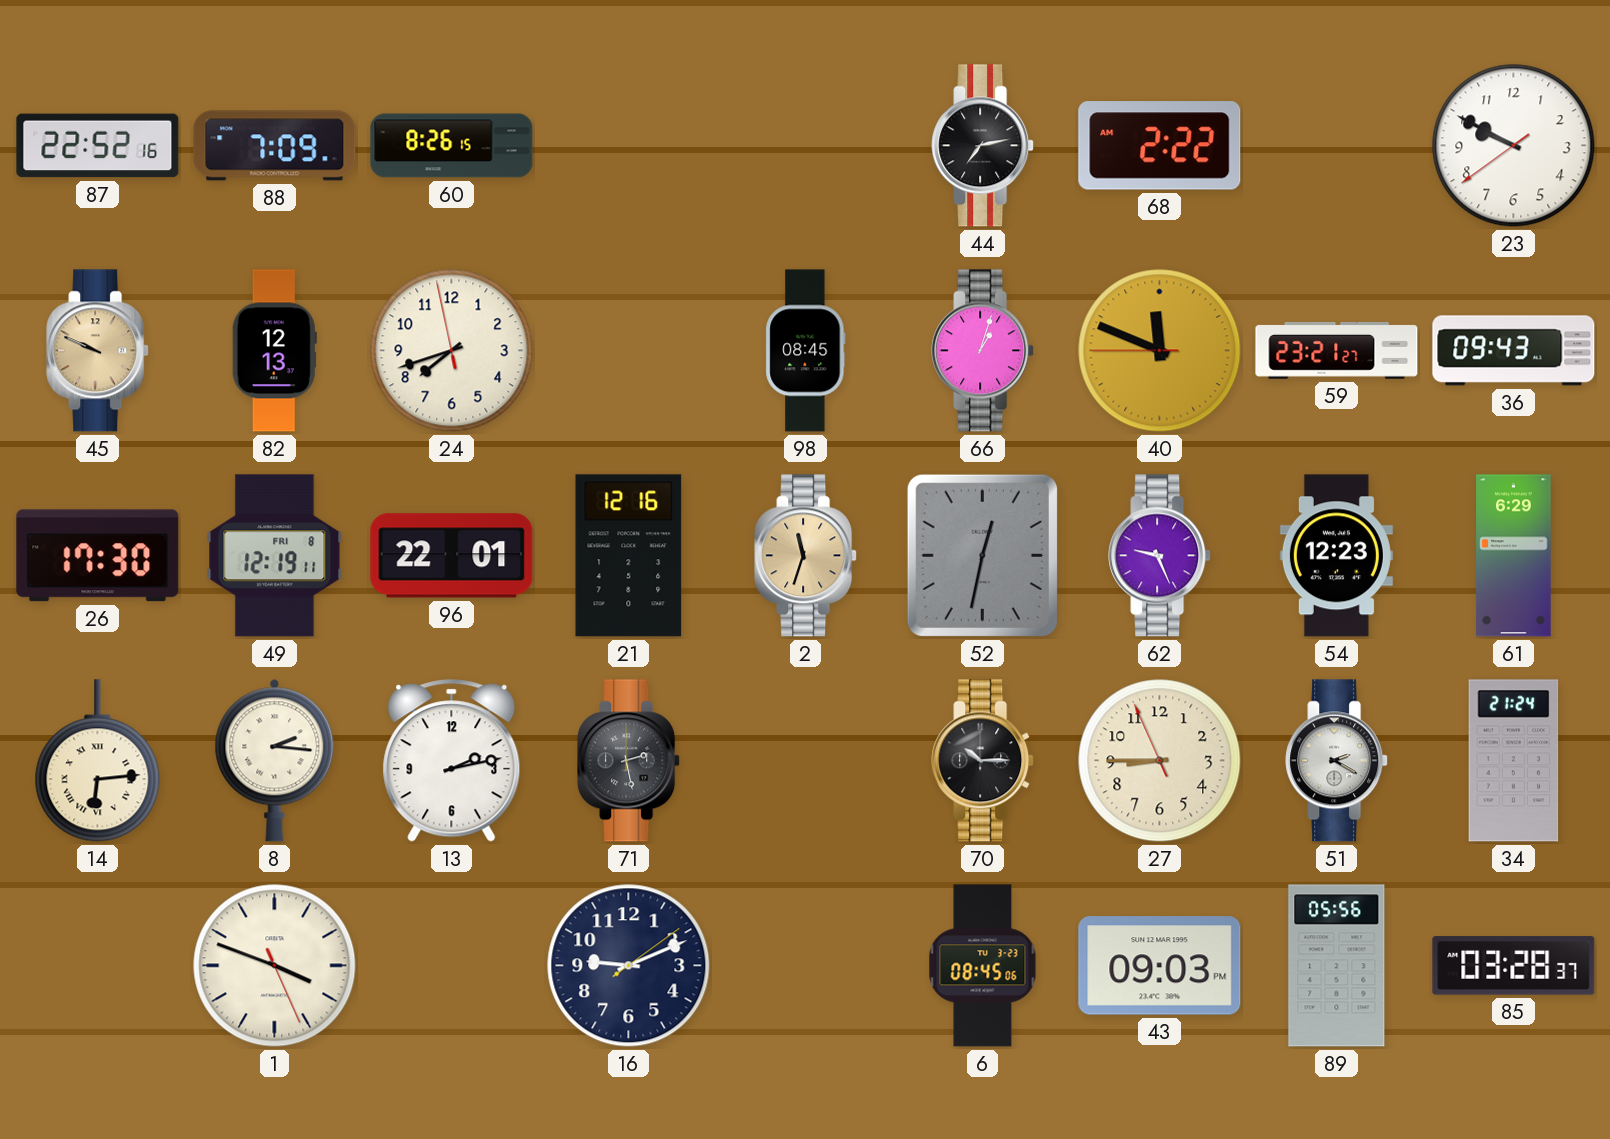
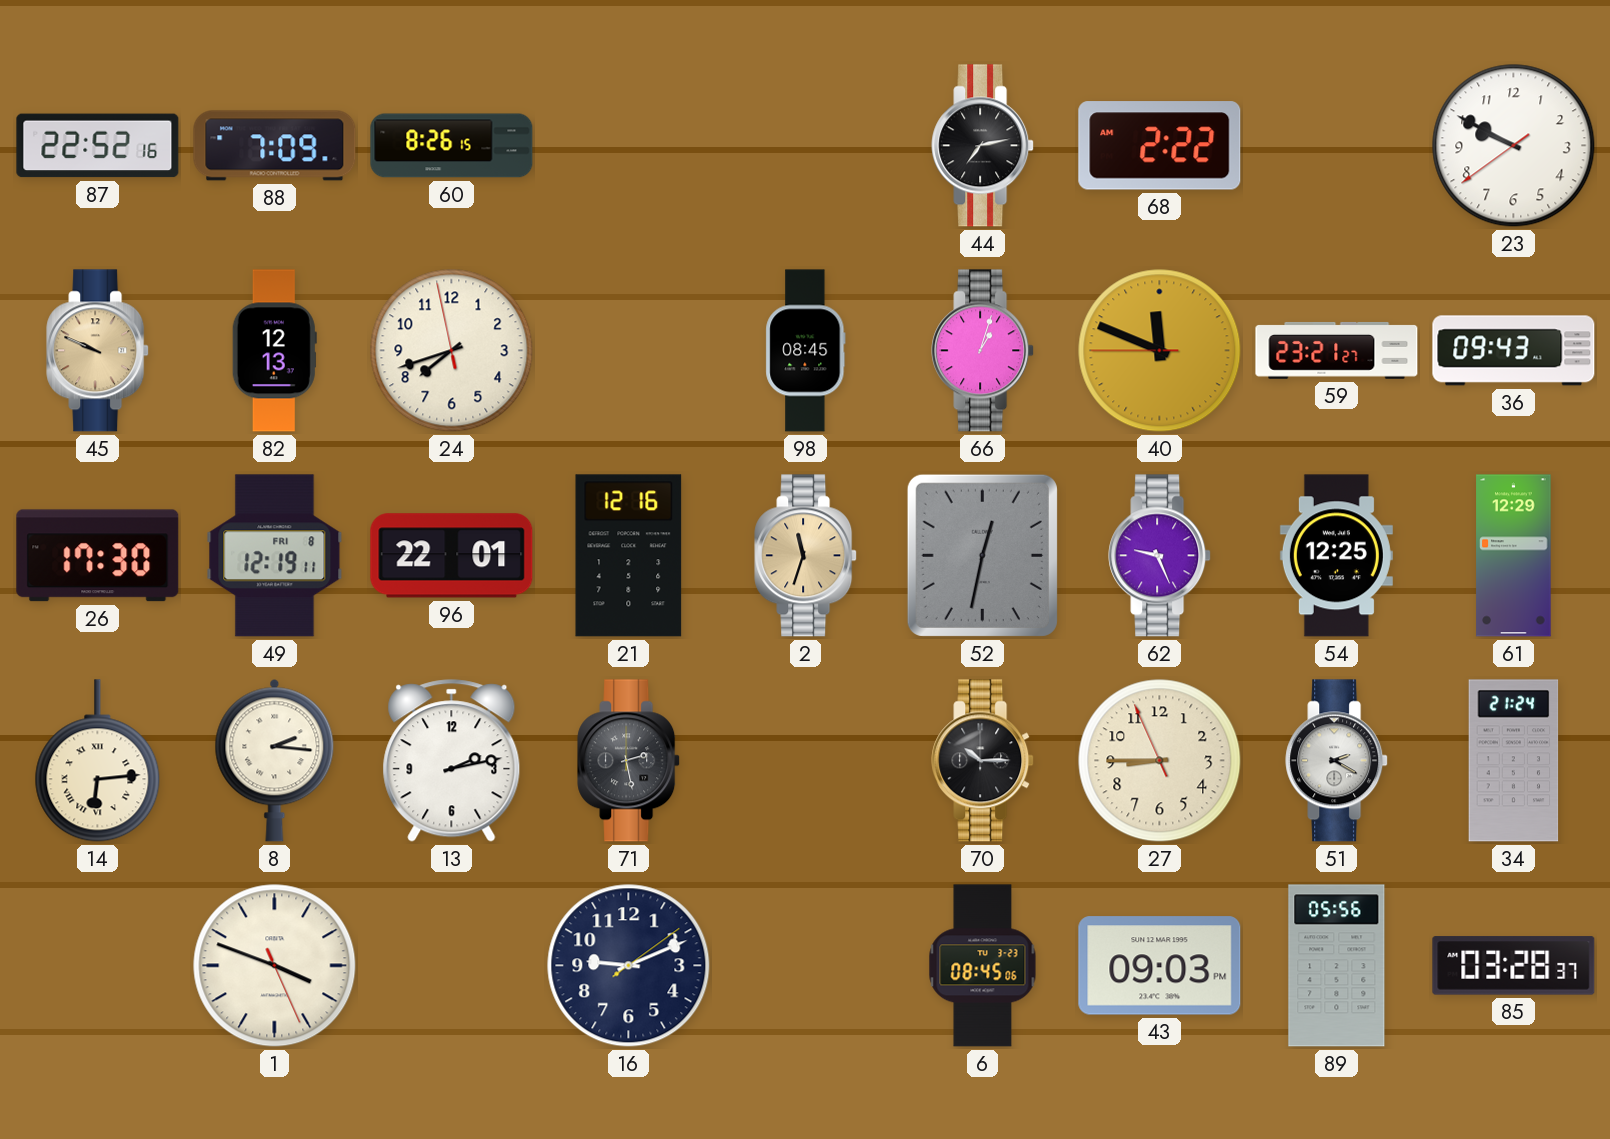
54: 12:23 -> 12:25
61: 6:29 -> 12:29
